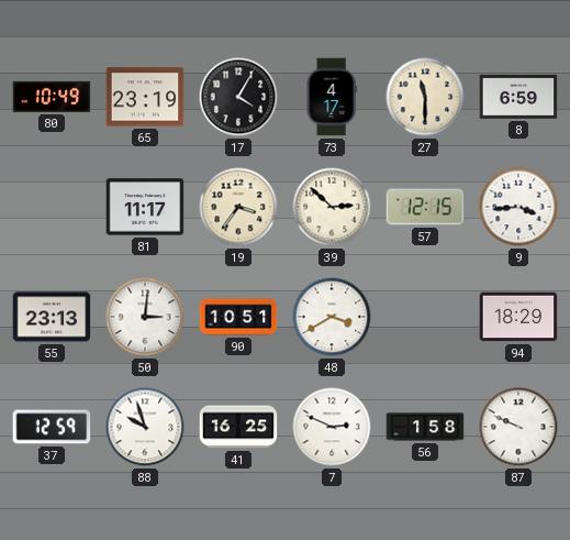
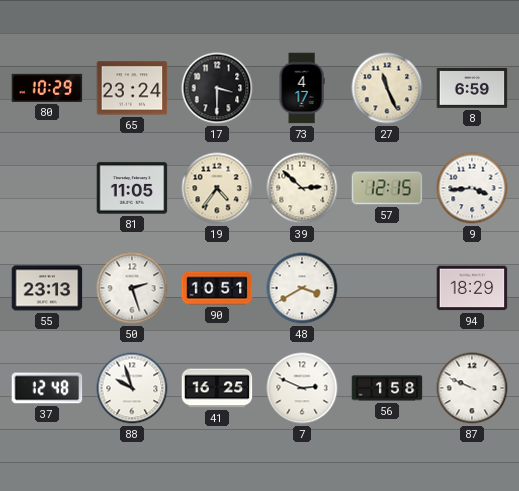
80: 10:49 -> 10:29
65: 23:19 -> 23:24
17: 4:05 -> 3:30
27: 11:30 -> 11:26
81: 11:17 -> 11:05
19: 3:36 -> 4:36
50: 3:01 -> 2:27
37: 12:59 -> 12:48
